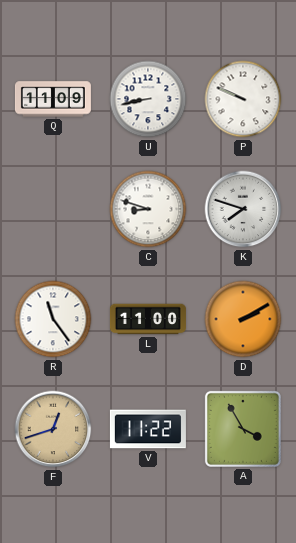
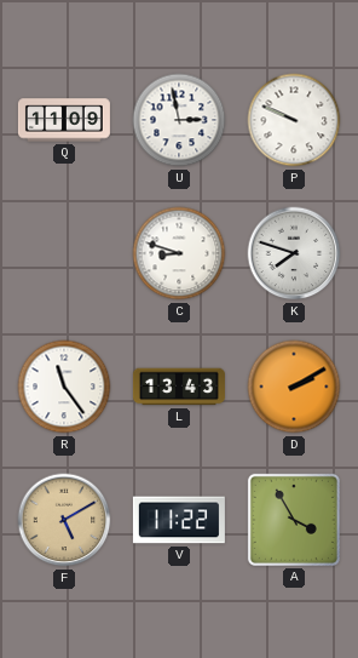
U: 8:43 -> 2:58
L: 11:00 -> 13:43
F: 12:42 -> 5:10
